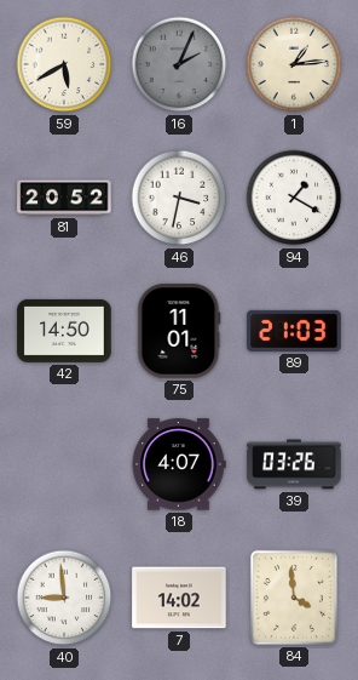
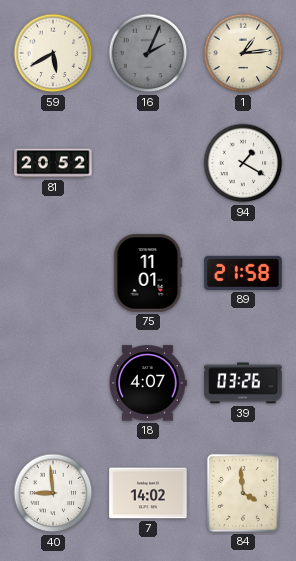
46: 3:32 -> none
42: 14:50 -> none
89: 21:03 -> 21:58
